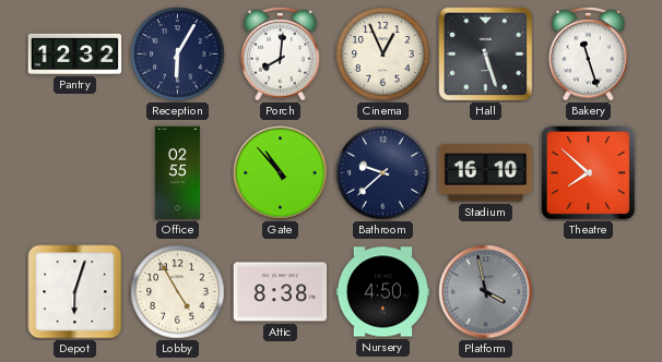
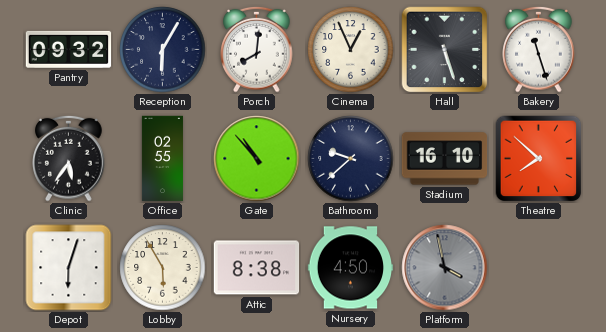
Pantry: 12:32 -> 09:32
Clinic: none -> 5:36
Lobby: 4:55 -> 5:55
